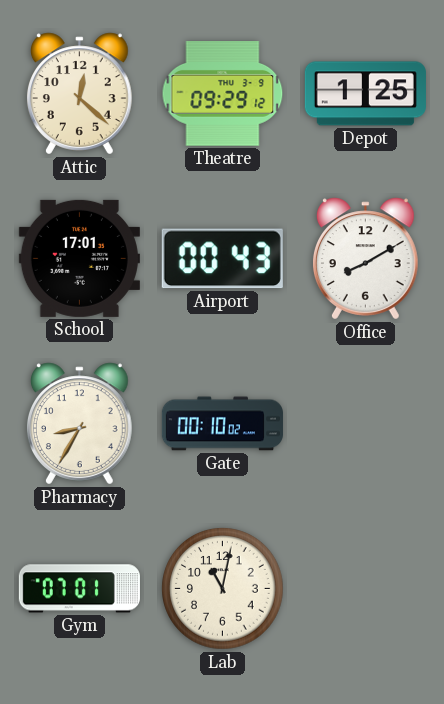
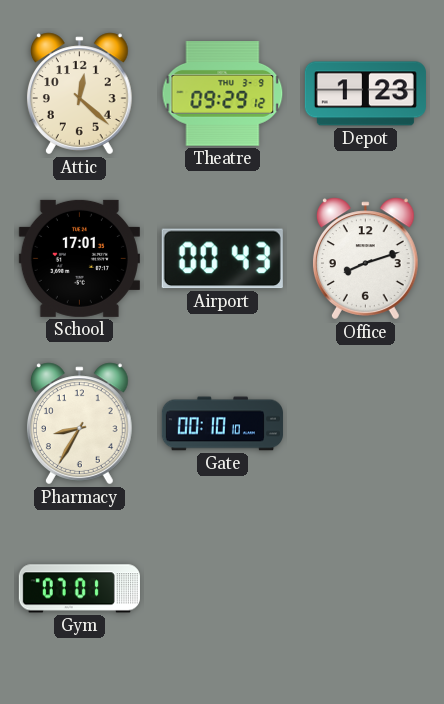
Depot: 1:25 -> 1:23
Office: 8:10 -> 8:12
Gate: 00:10:02 -> 00:10:10
Lab: 11:02 -> none
